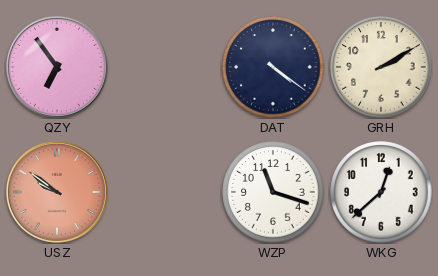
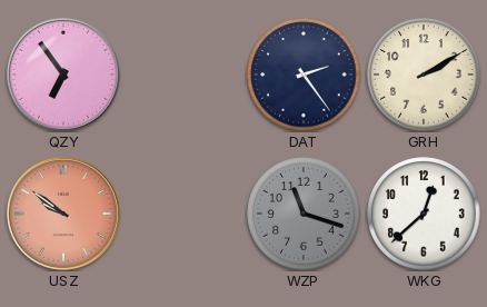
DAT: 4:21 -> 2:24
WZP dial: white -> grey
